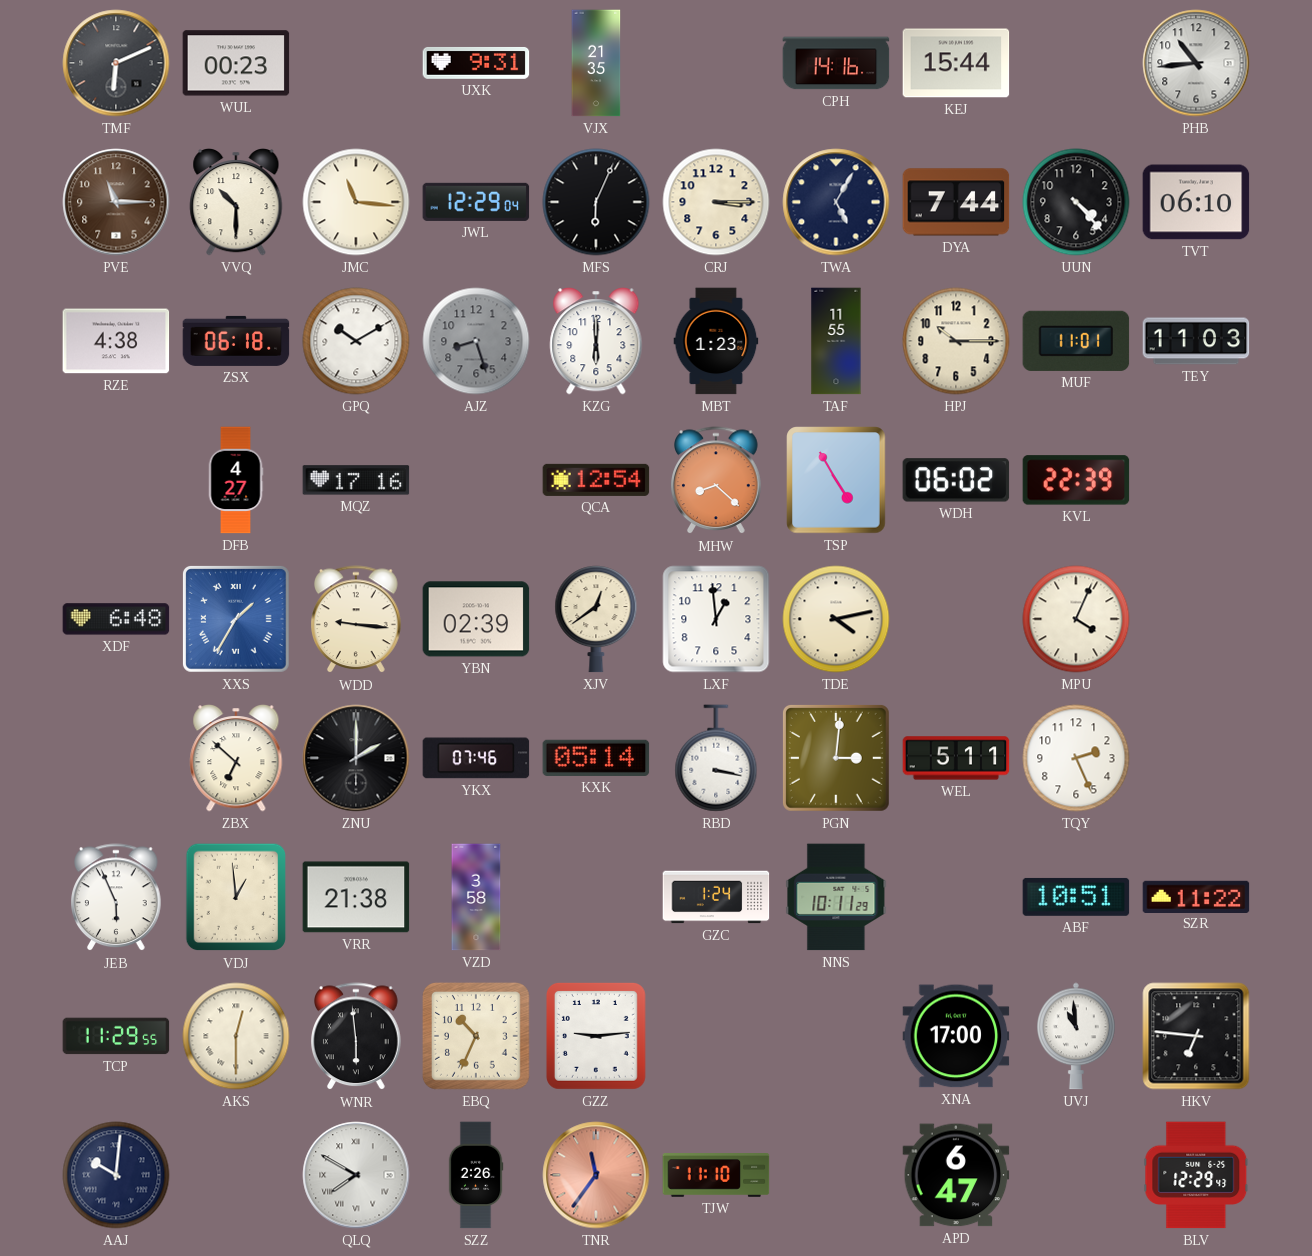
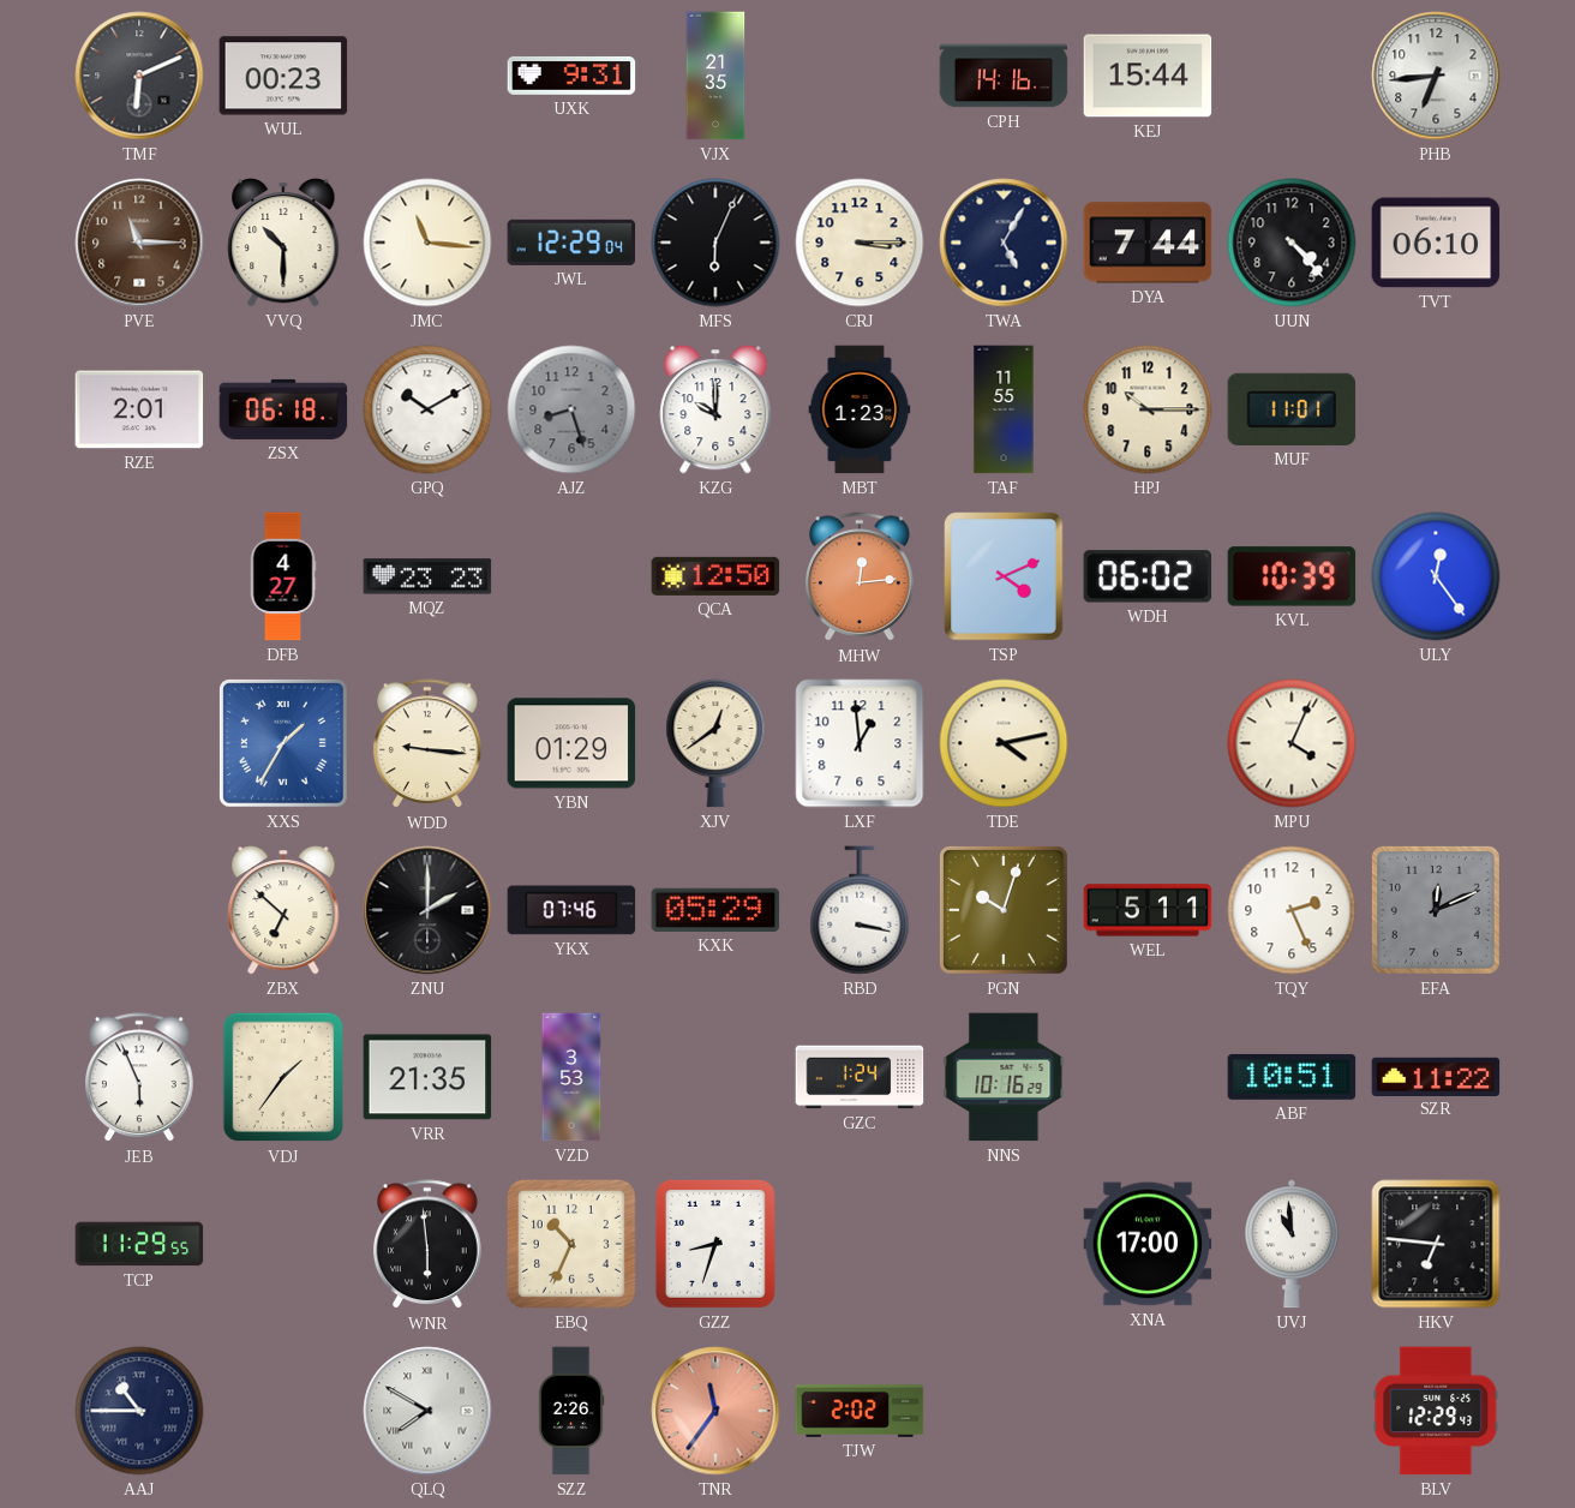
PHB: 10:44 -> 6:44
RZE: 4:38 -> 2:01
KZG: 6:00 -> 10:00
TEY: 11:03 -> none
MQZ: 17:16 -> 23:23
QCA: 12:54 -> 12:50
MHW: 8:22 -> 12:14
TSP: 4:55 -> 4:11
KVL: 22:39 -> 10:39
ULY: none -> 12:24
XDF: 6:48 -> none
YBN: 02:39 -> 01:29
KXK: 05:14 -> 05:29
PGN: 3:01 -> 10:03
EFA: none -> 12:11
VDJ: 12:59 -> 1:36
VRR: 21:38 -> 21:35
VZD: 3:58 -> 3:53
NNS: 10:11 -> 10:16
AKS: 12:30 -> none
GZZ: 9:14 -> 8:33
AAJ: 10:01 -> 10:45
TJW: 11:10 -> 2:02
APD: 6:47 -> none
